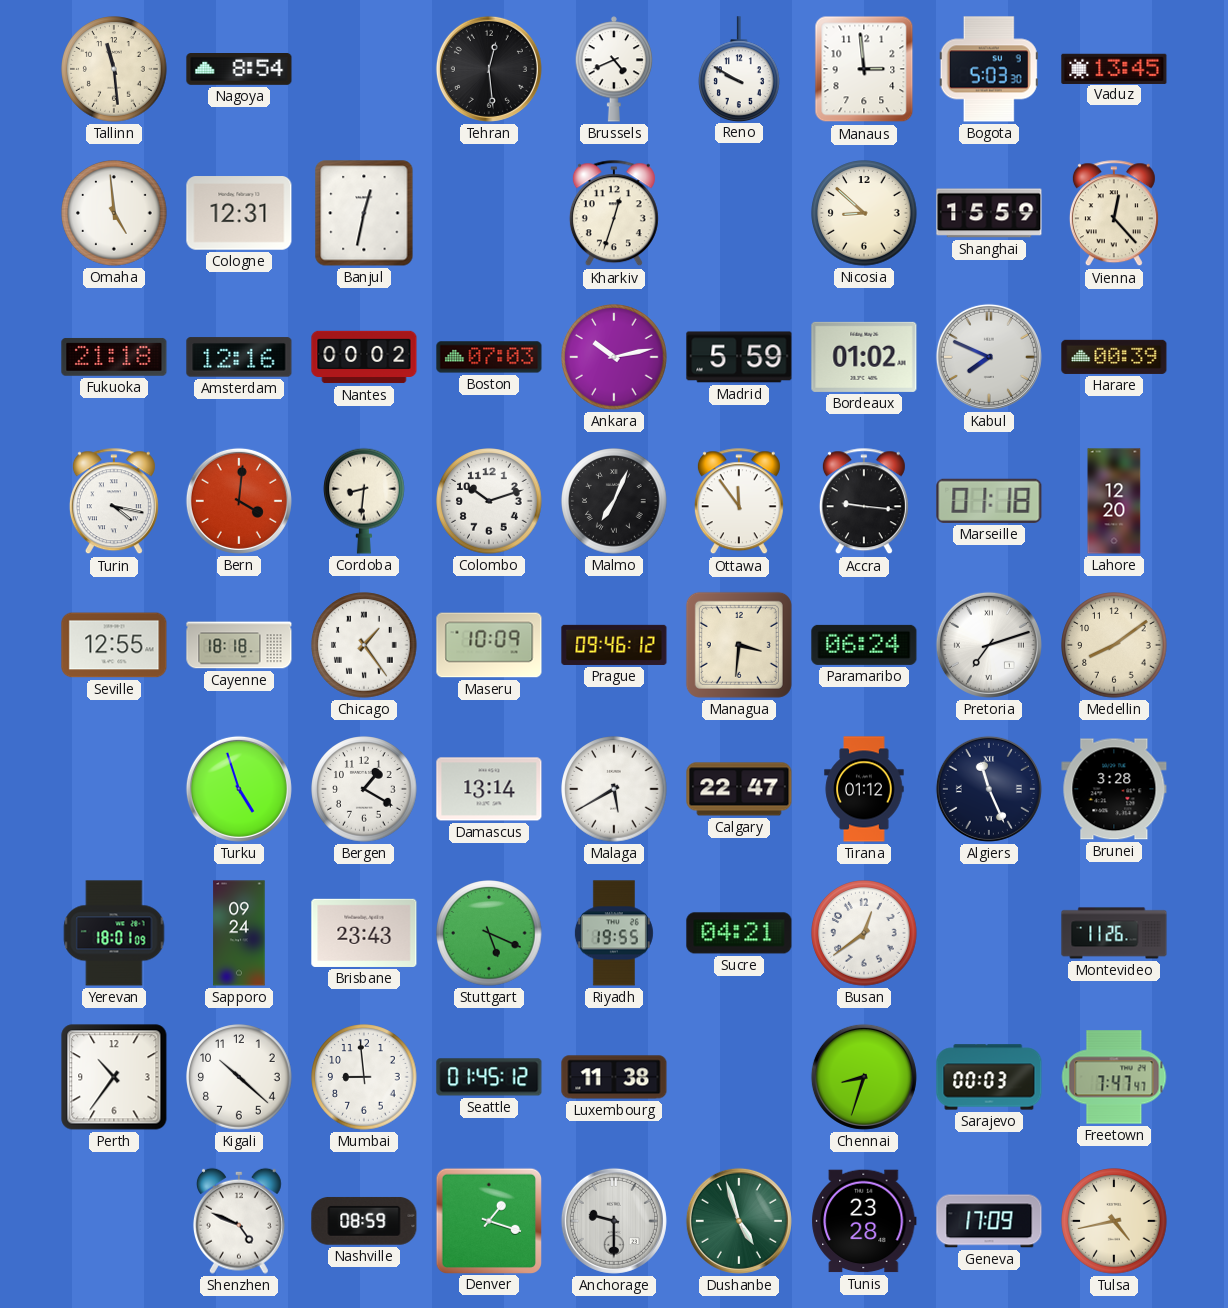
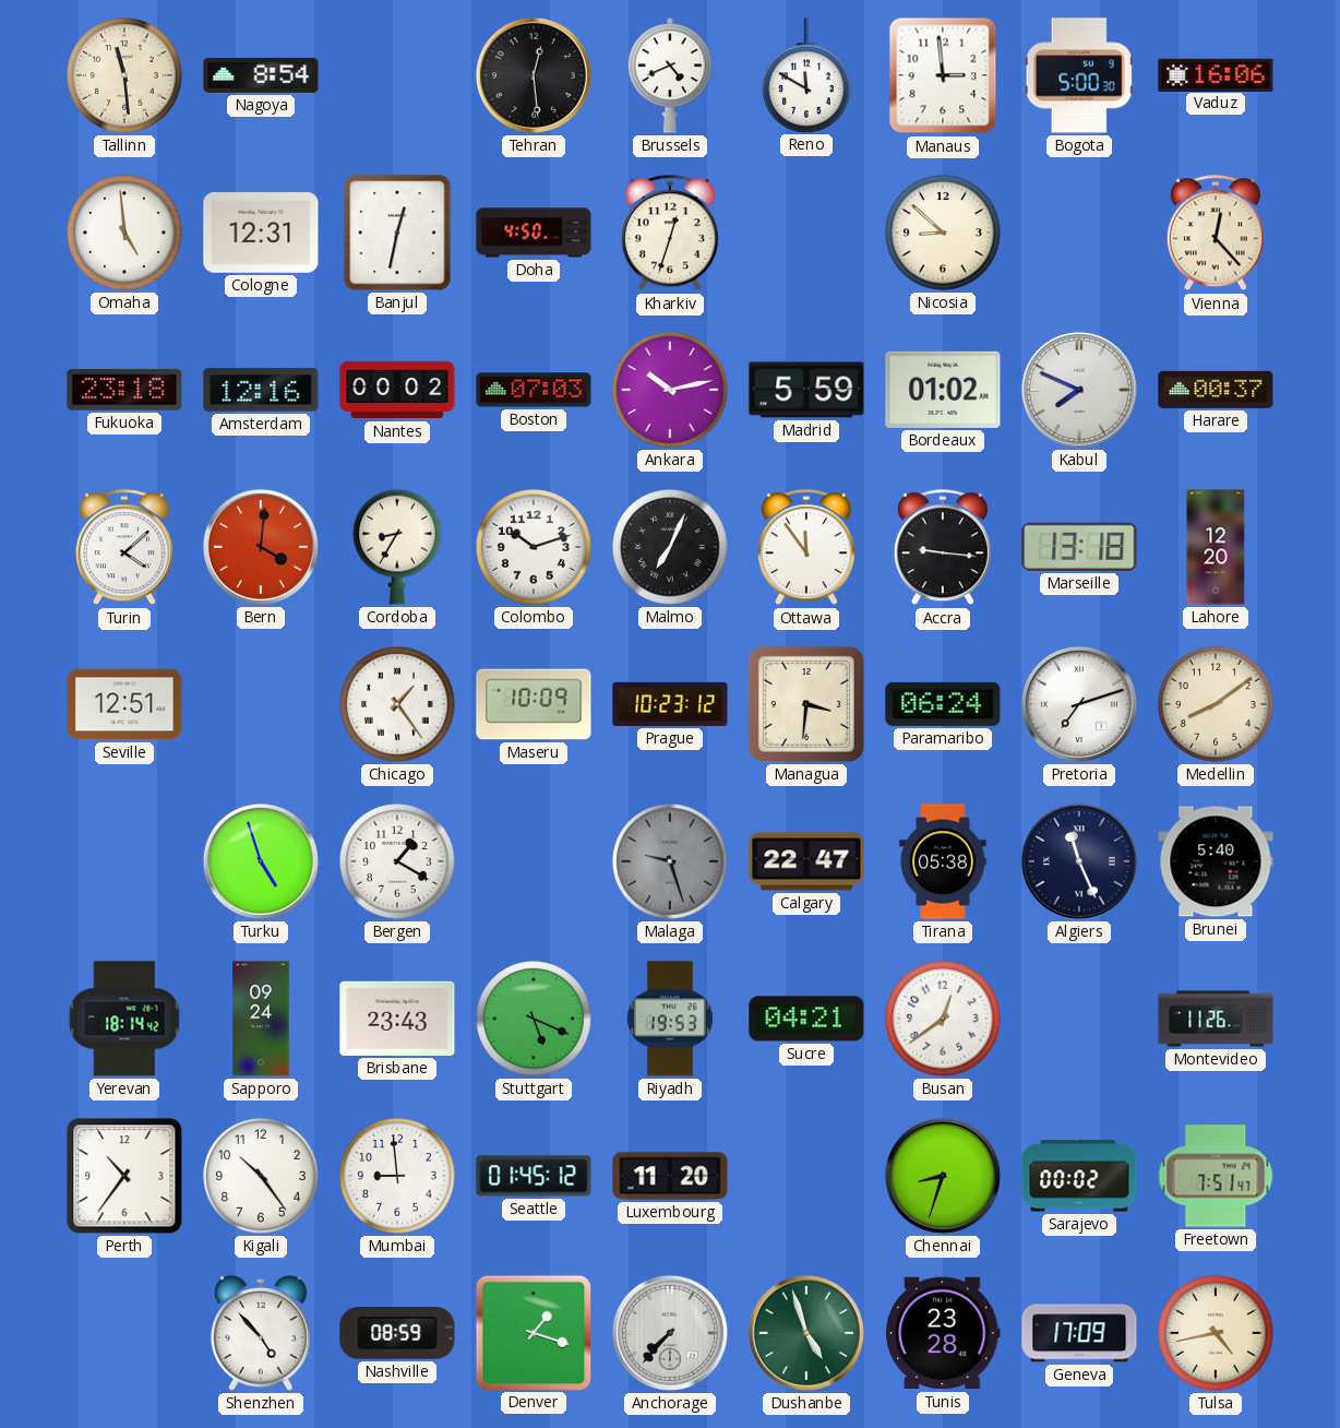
Reno: 9:50 -> 11:50
Bogota: 5:03 -> 5:00
Vaduz: 13:45 -> 16:06
Doha: none -> 4:50
Shanghai: 15:59 -> none
Fukuoka: 21:18 -> 23:18
Harare: 00:39 -> 00:37
Turin: 4:17 -> 4:08
Cordoba: 8:31 -> 8:35
Marseille: 01:18 -> 13:18
Seville: 12:55 -> 12:51
Cayenne: 18:18 -> none
Prague: 09:46 -> 10:23
Damascus: 13:14 -> none
Malaga: 5:40 -> 9:27
Malaga dial: white -> grey
Tirana: 01:12 -> 05:38
Brunei: 3:28 -> 5:40
Yerevan: 18:01 -> 18:14
Riyadh: 19:55 -> 19:53
Kigali: 10:22 -> 10:24
Luxembourg: 11:38 -> 11:20
Sarajevo: 00:03 -> 00:02
Freetown: 7:47 -> 7:51
Shenzhen: 4:49 -> 4:53
Anchorage: 9:30 -> 7:37
